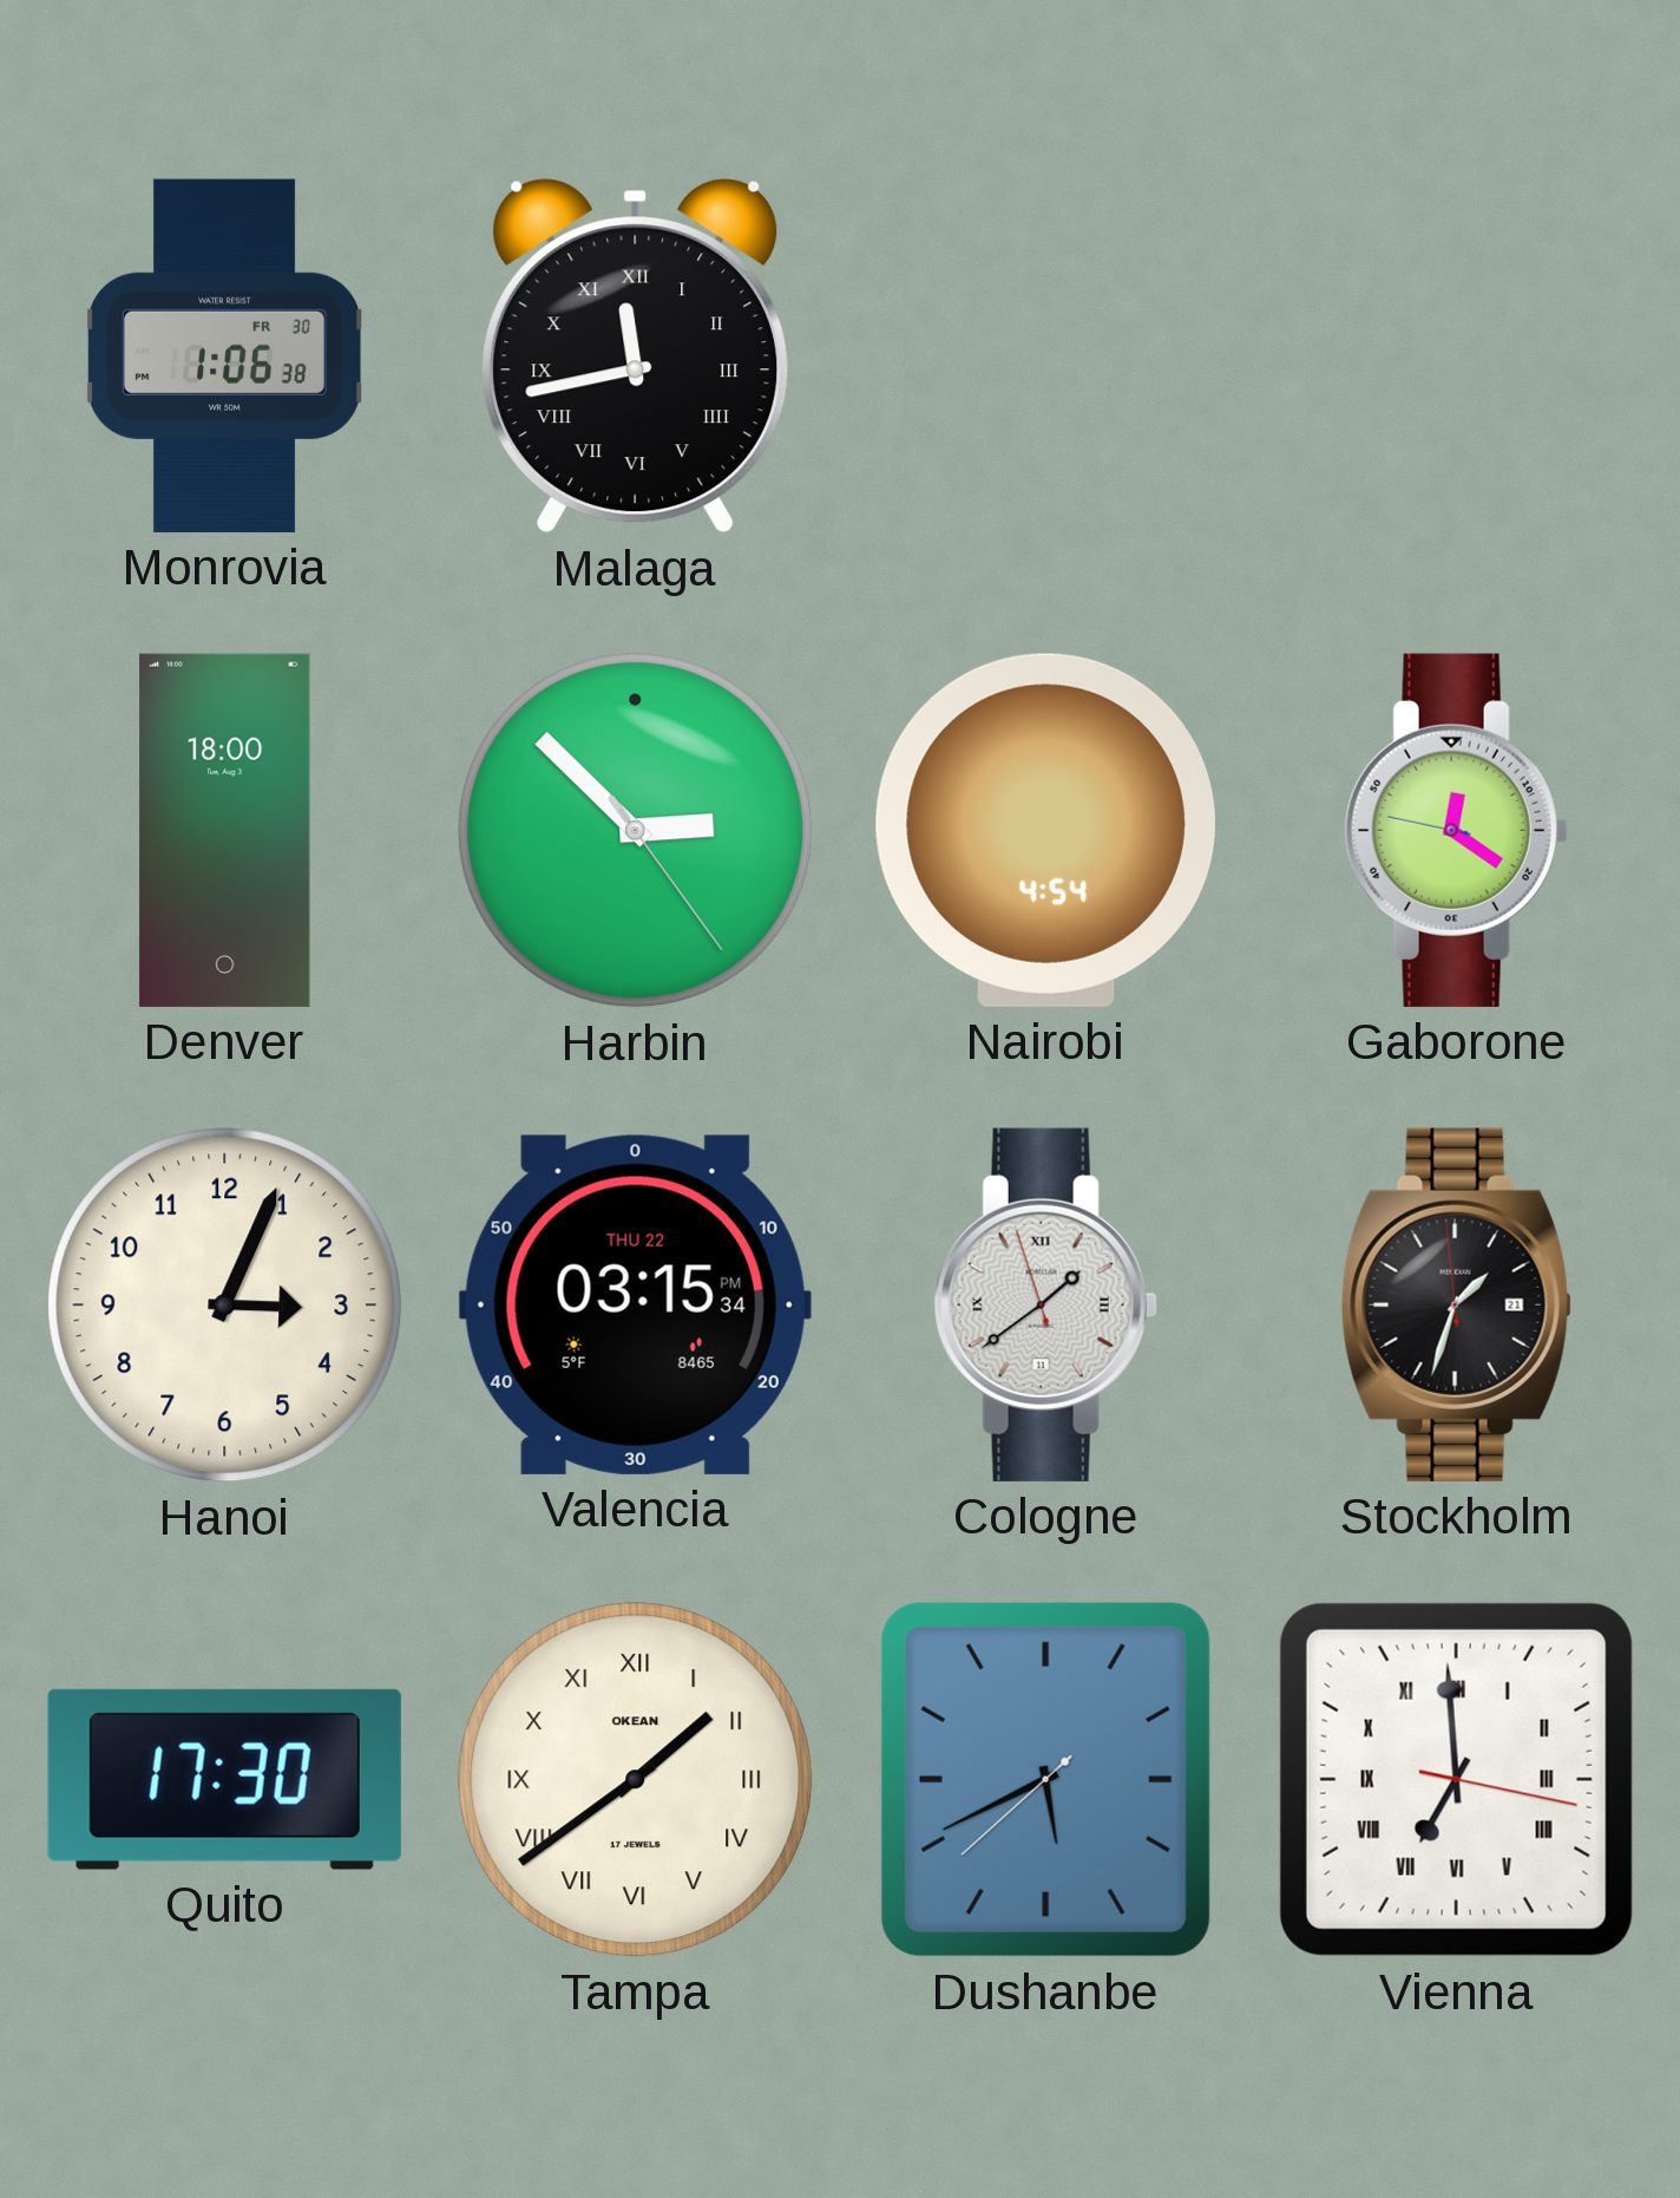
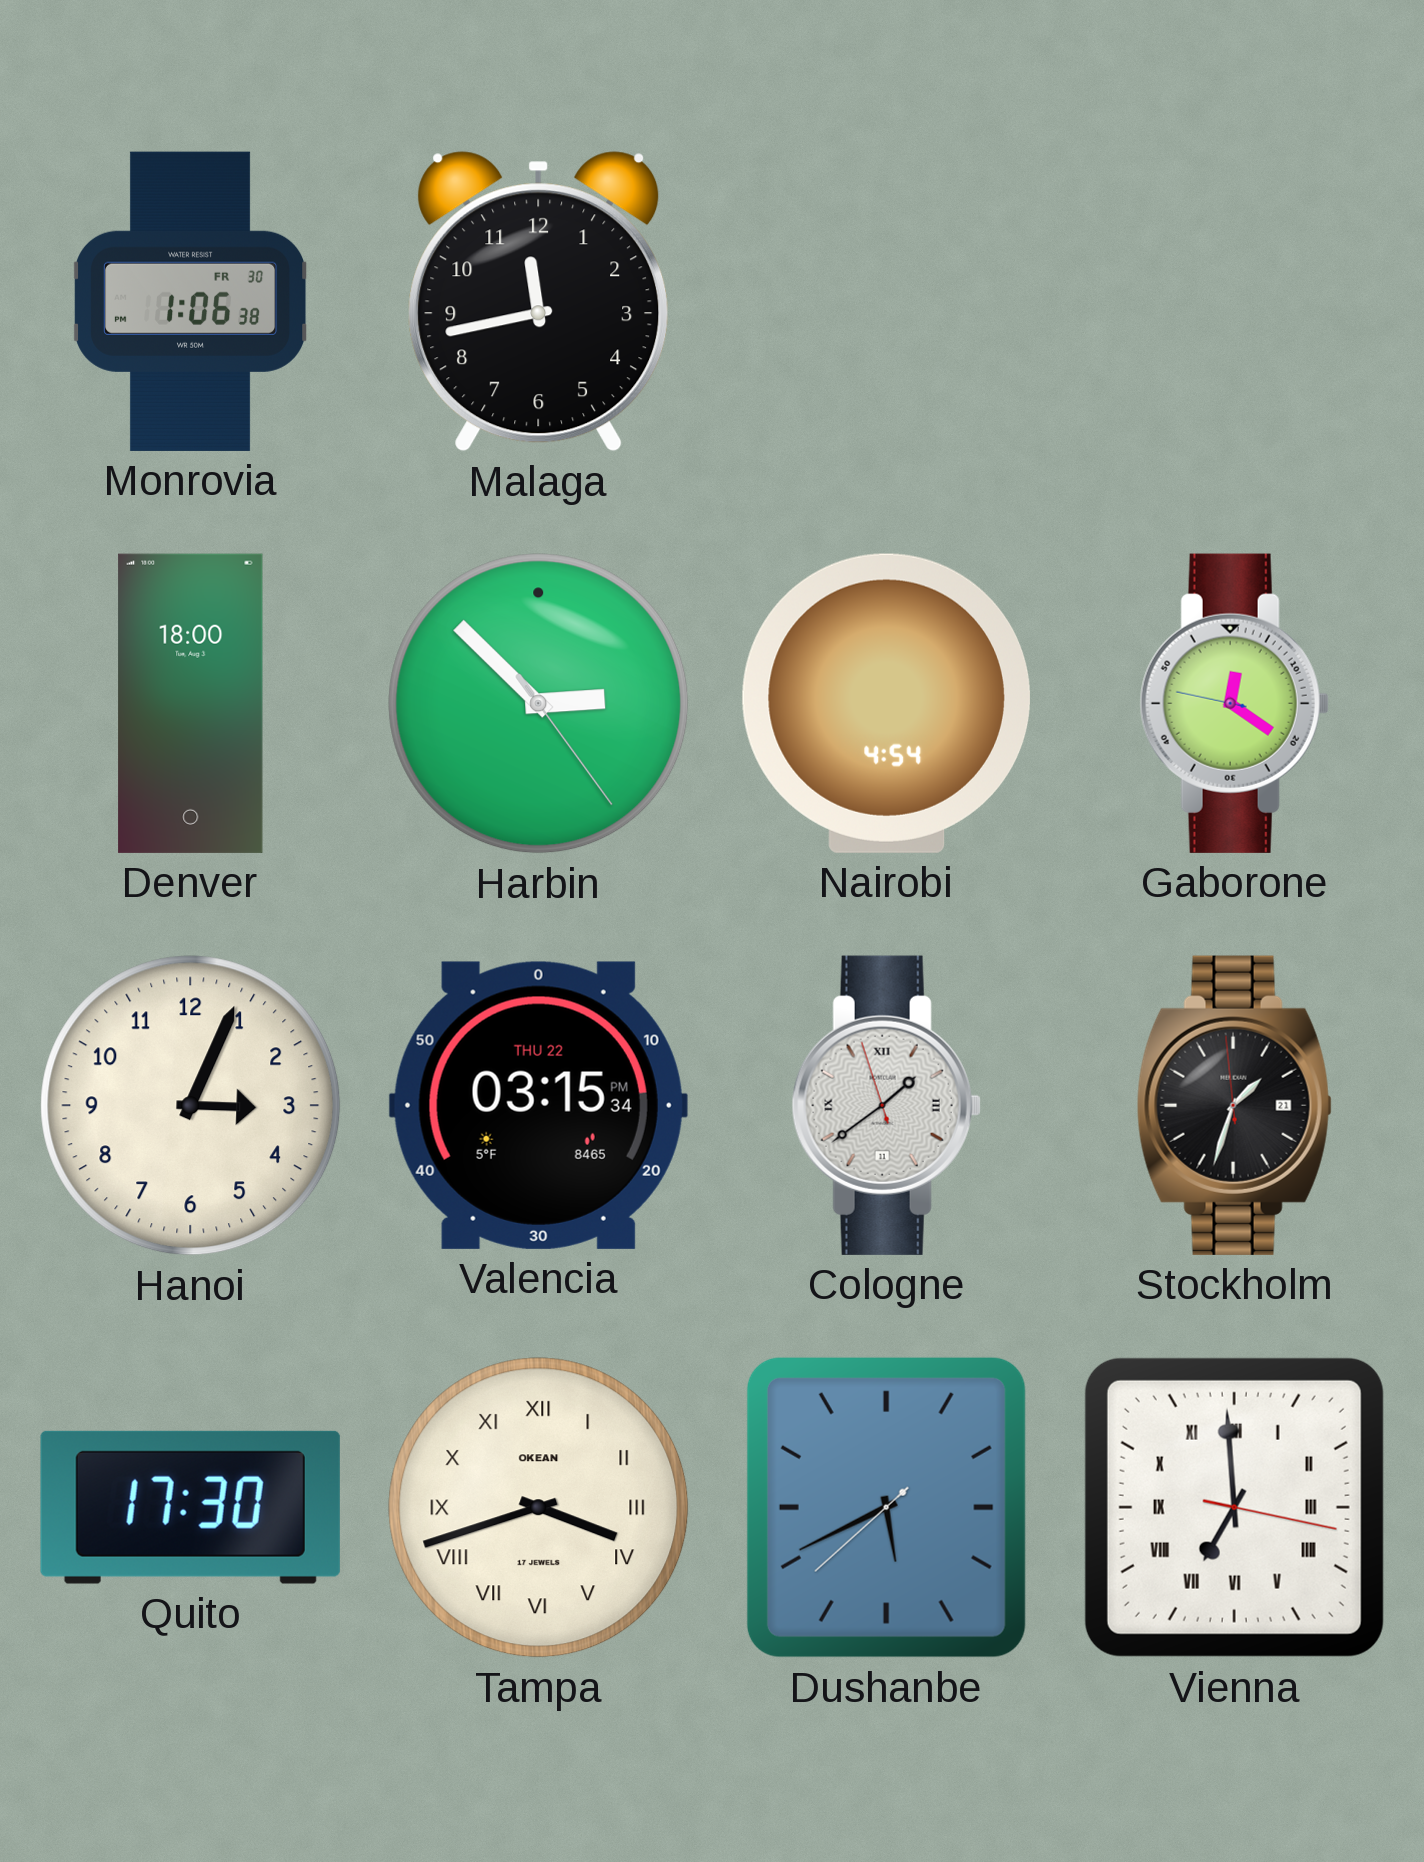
Malaga numerals: Roman -> Arabic
Tampa: 1:39 -> 3:42
